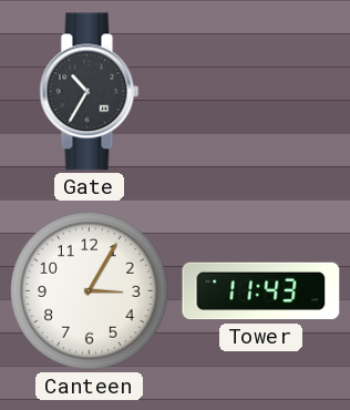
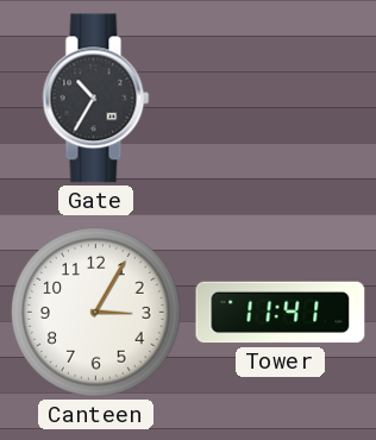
Tower: 11:43 -> 11:41
